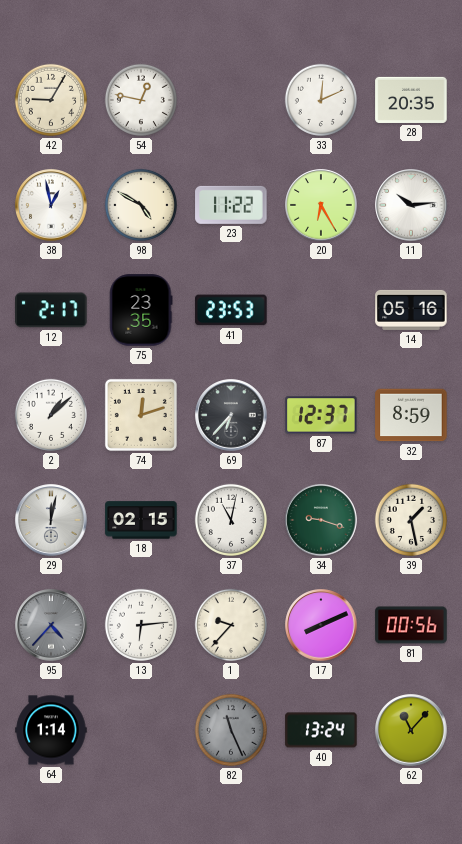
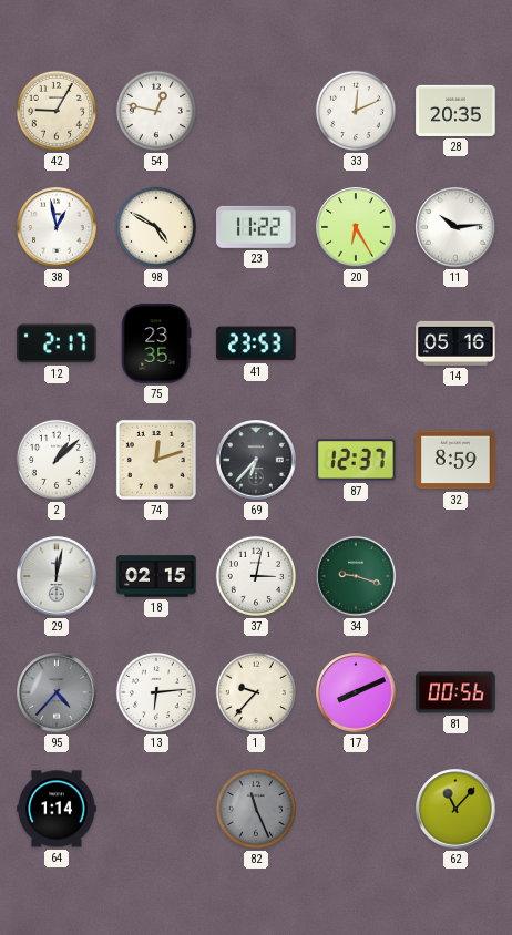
37: 11:02 -> 3:02
39: 1:28 -> none
40: 13:24 -> none
